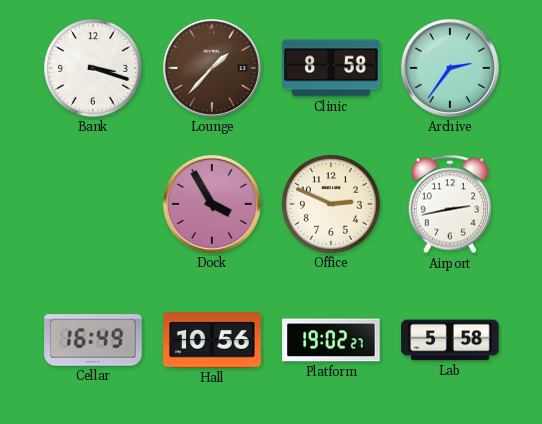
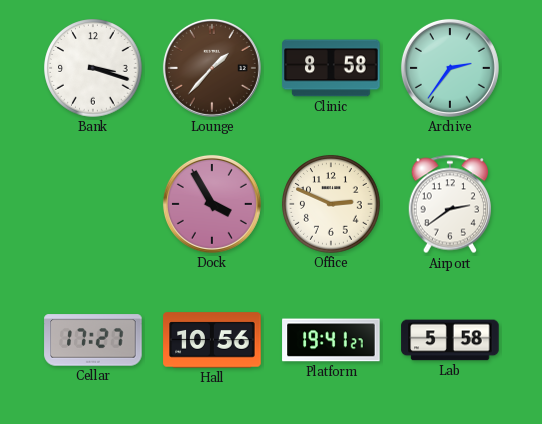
Airport: 2:43 -> 2:39
Cellar: 16:49 -> 17:27
Platform: 19:02 -> 19:41
